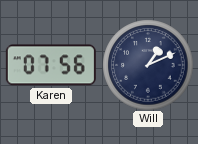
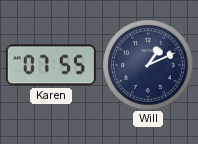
Karen: 07:56 -> 07:55
